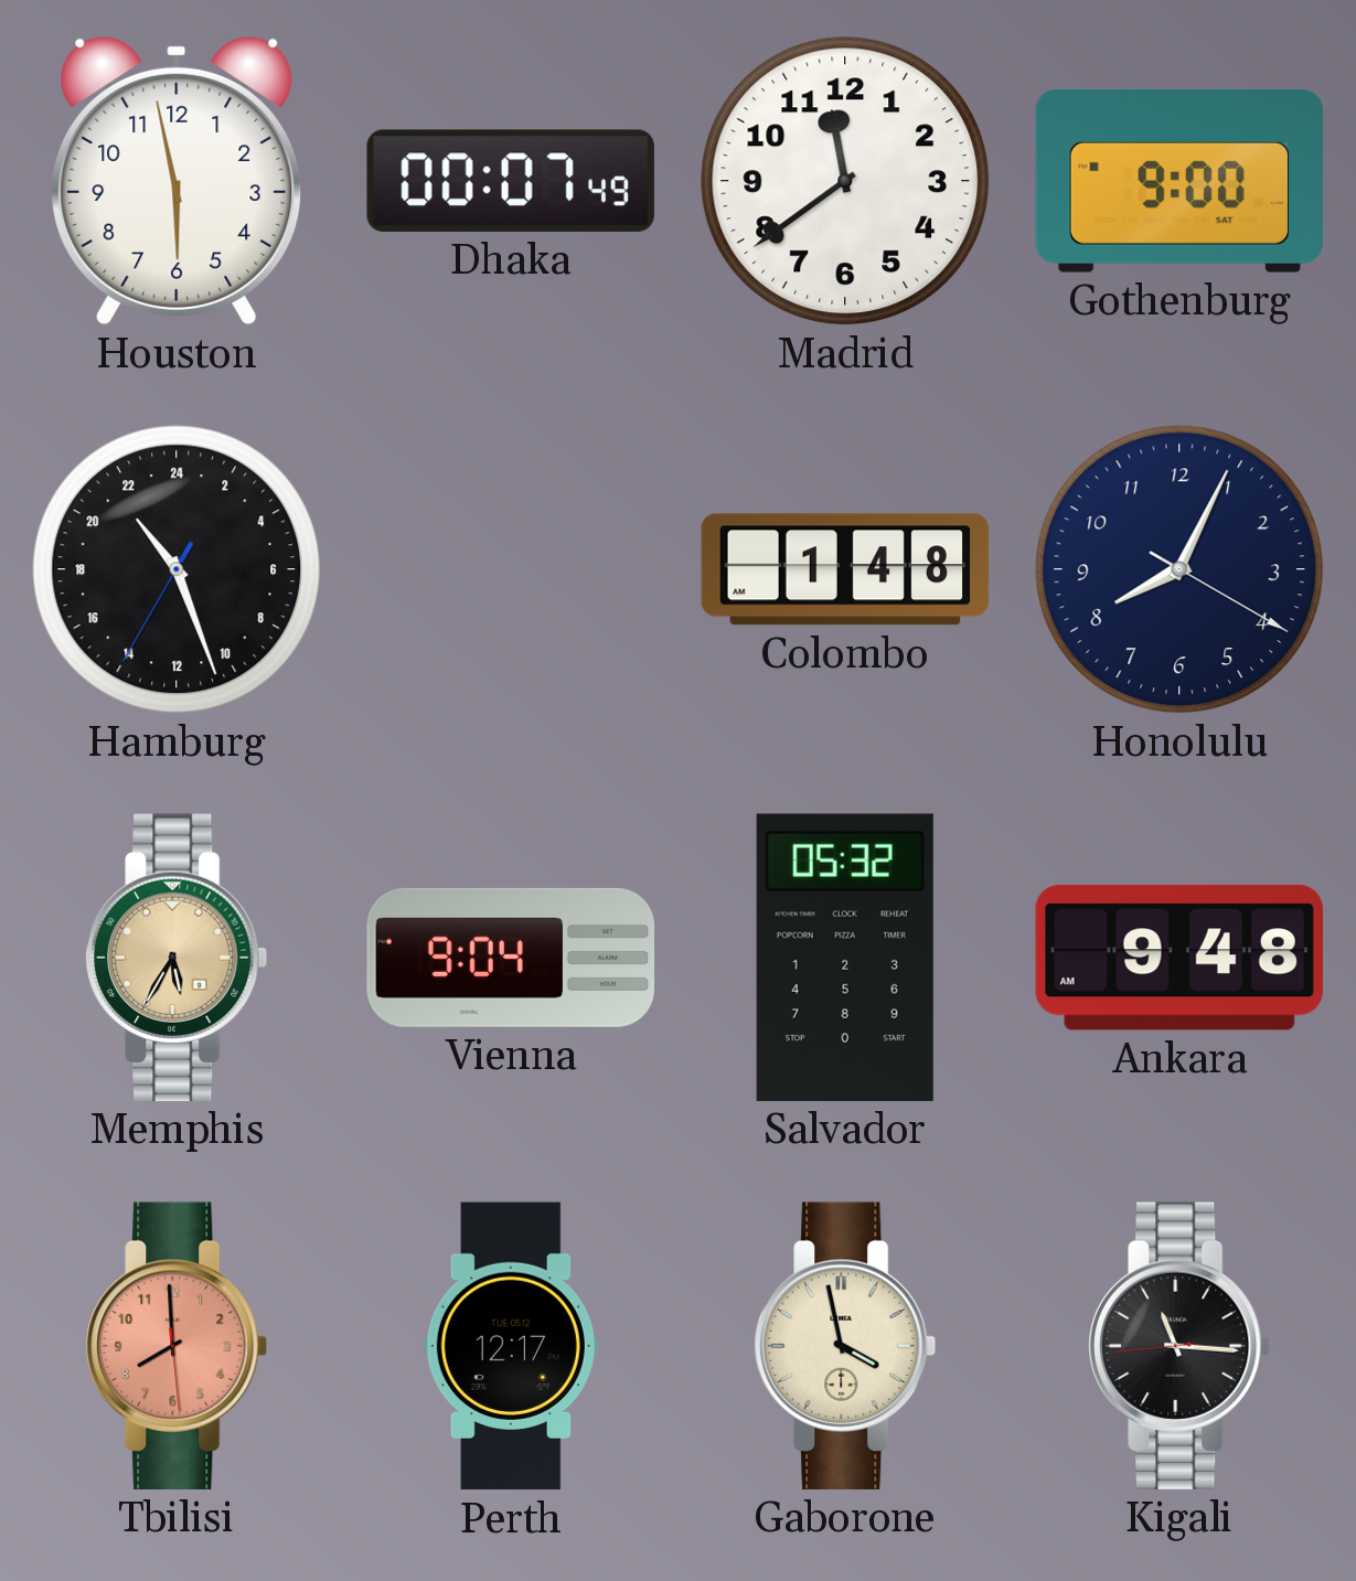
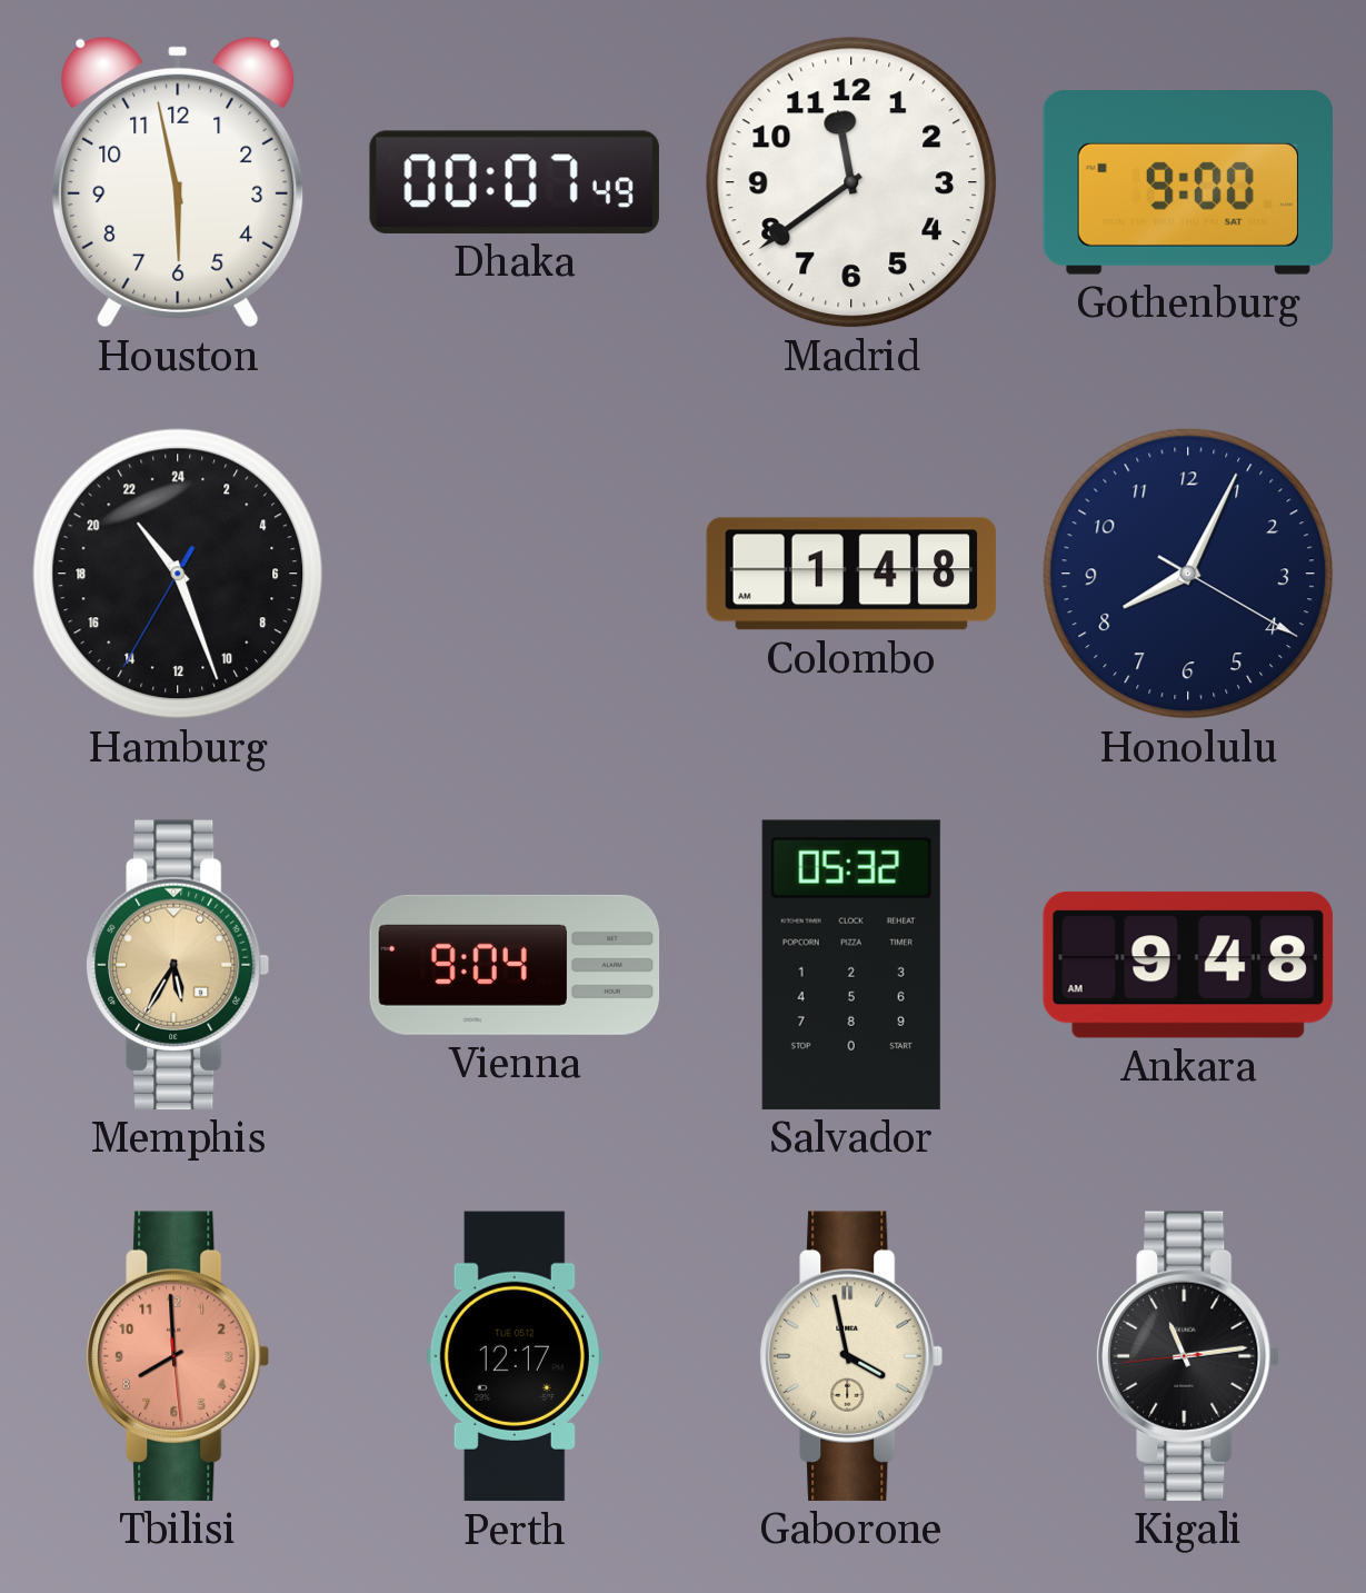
Kigali: 11:15 -> 11:13
